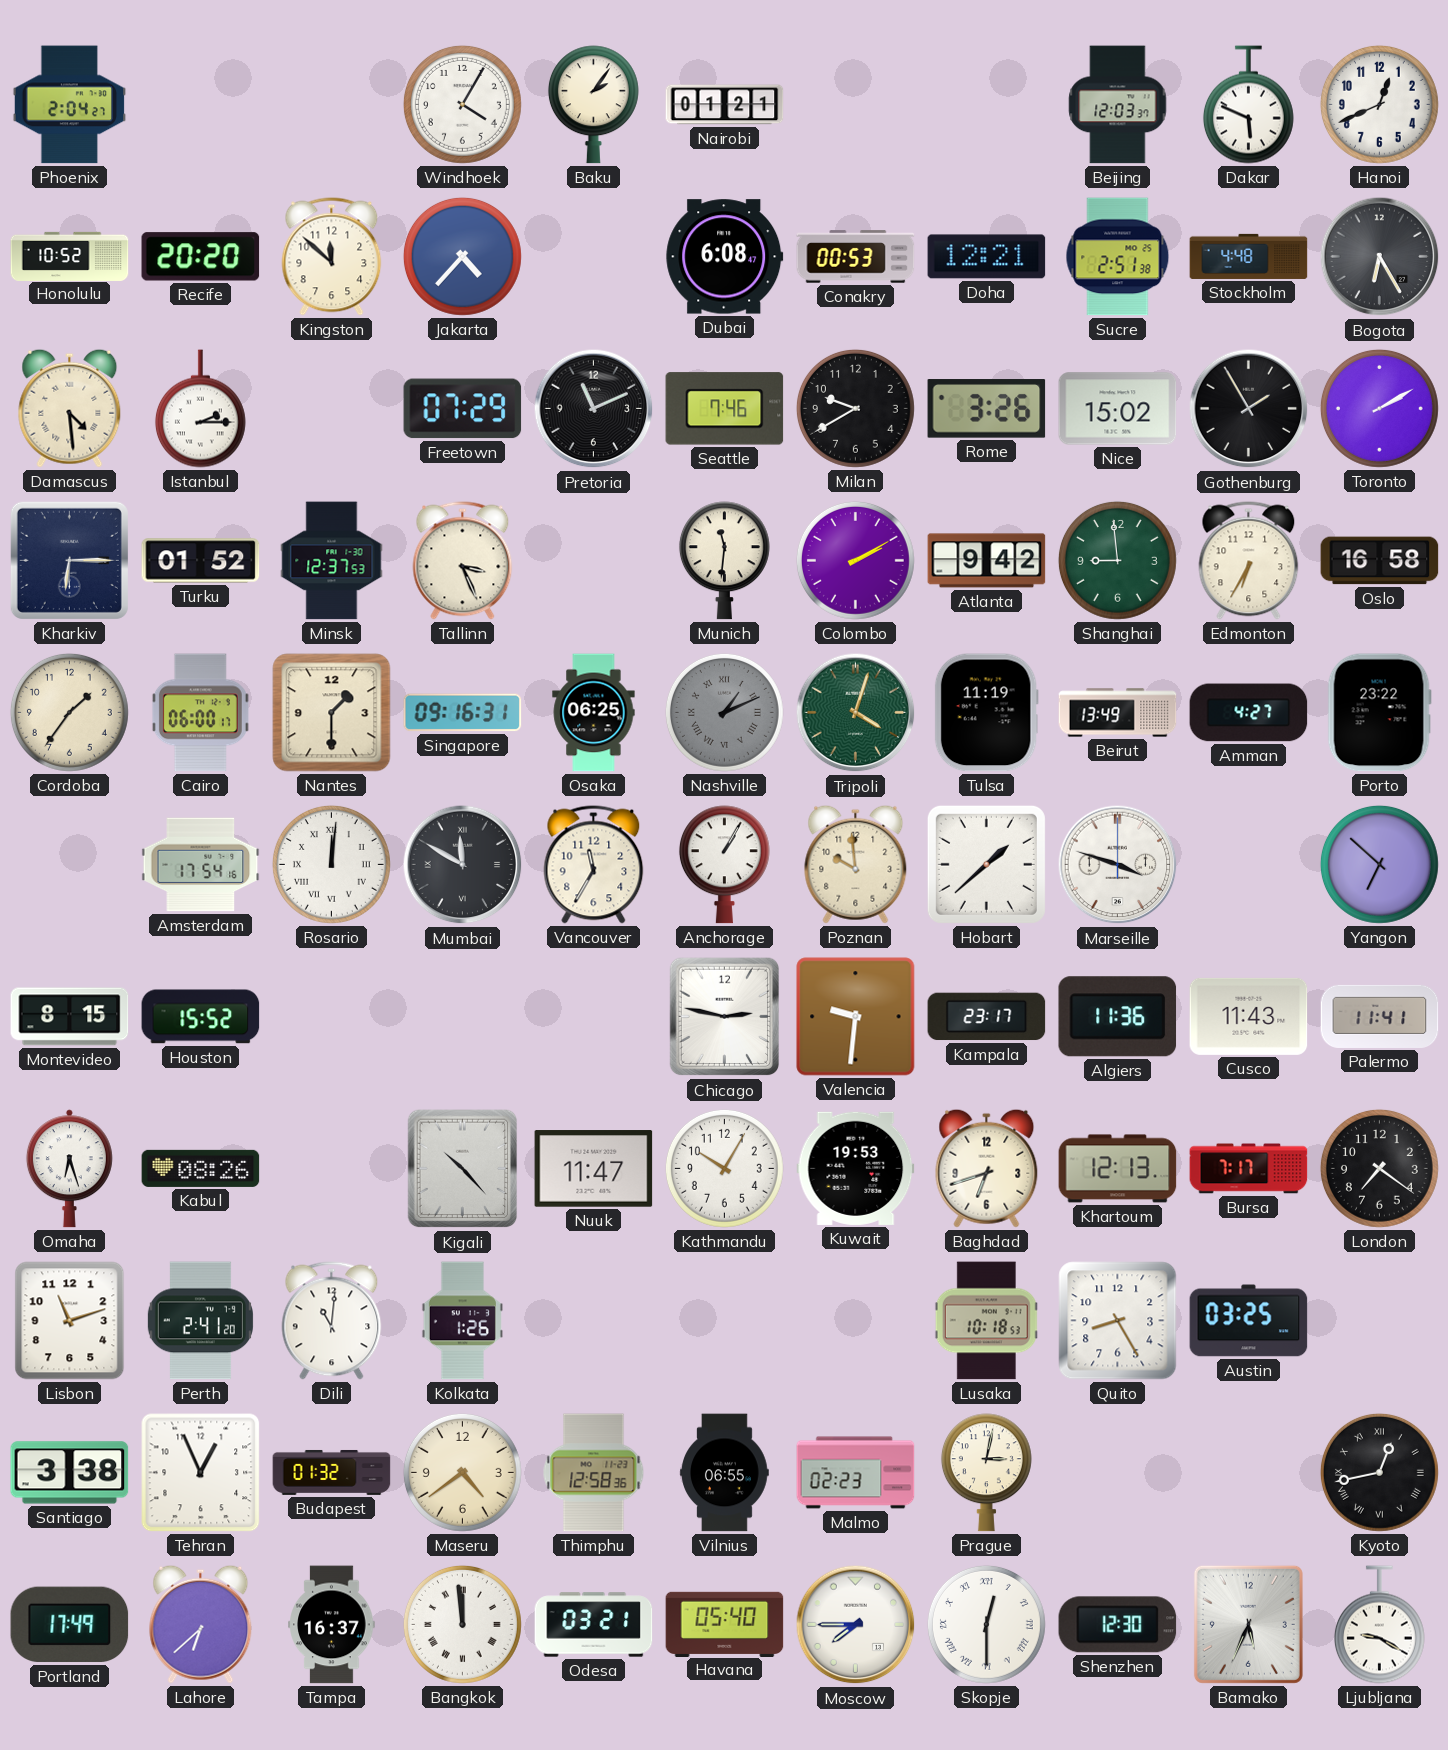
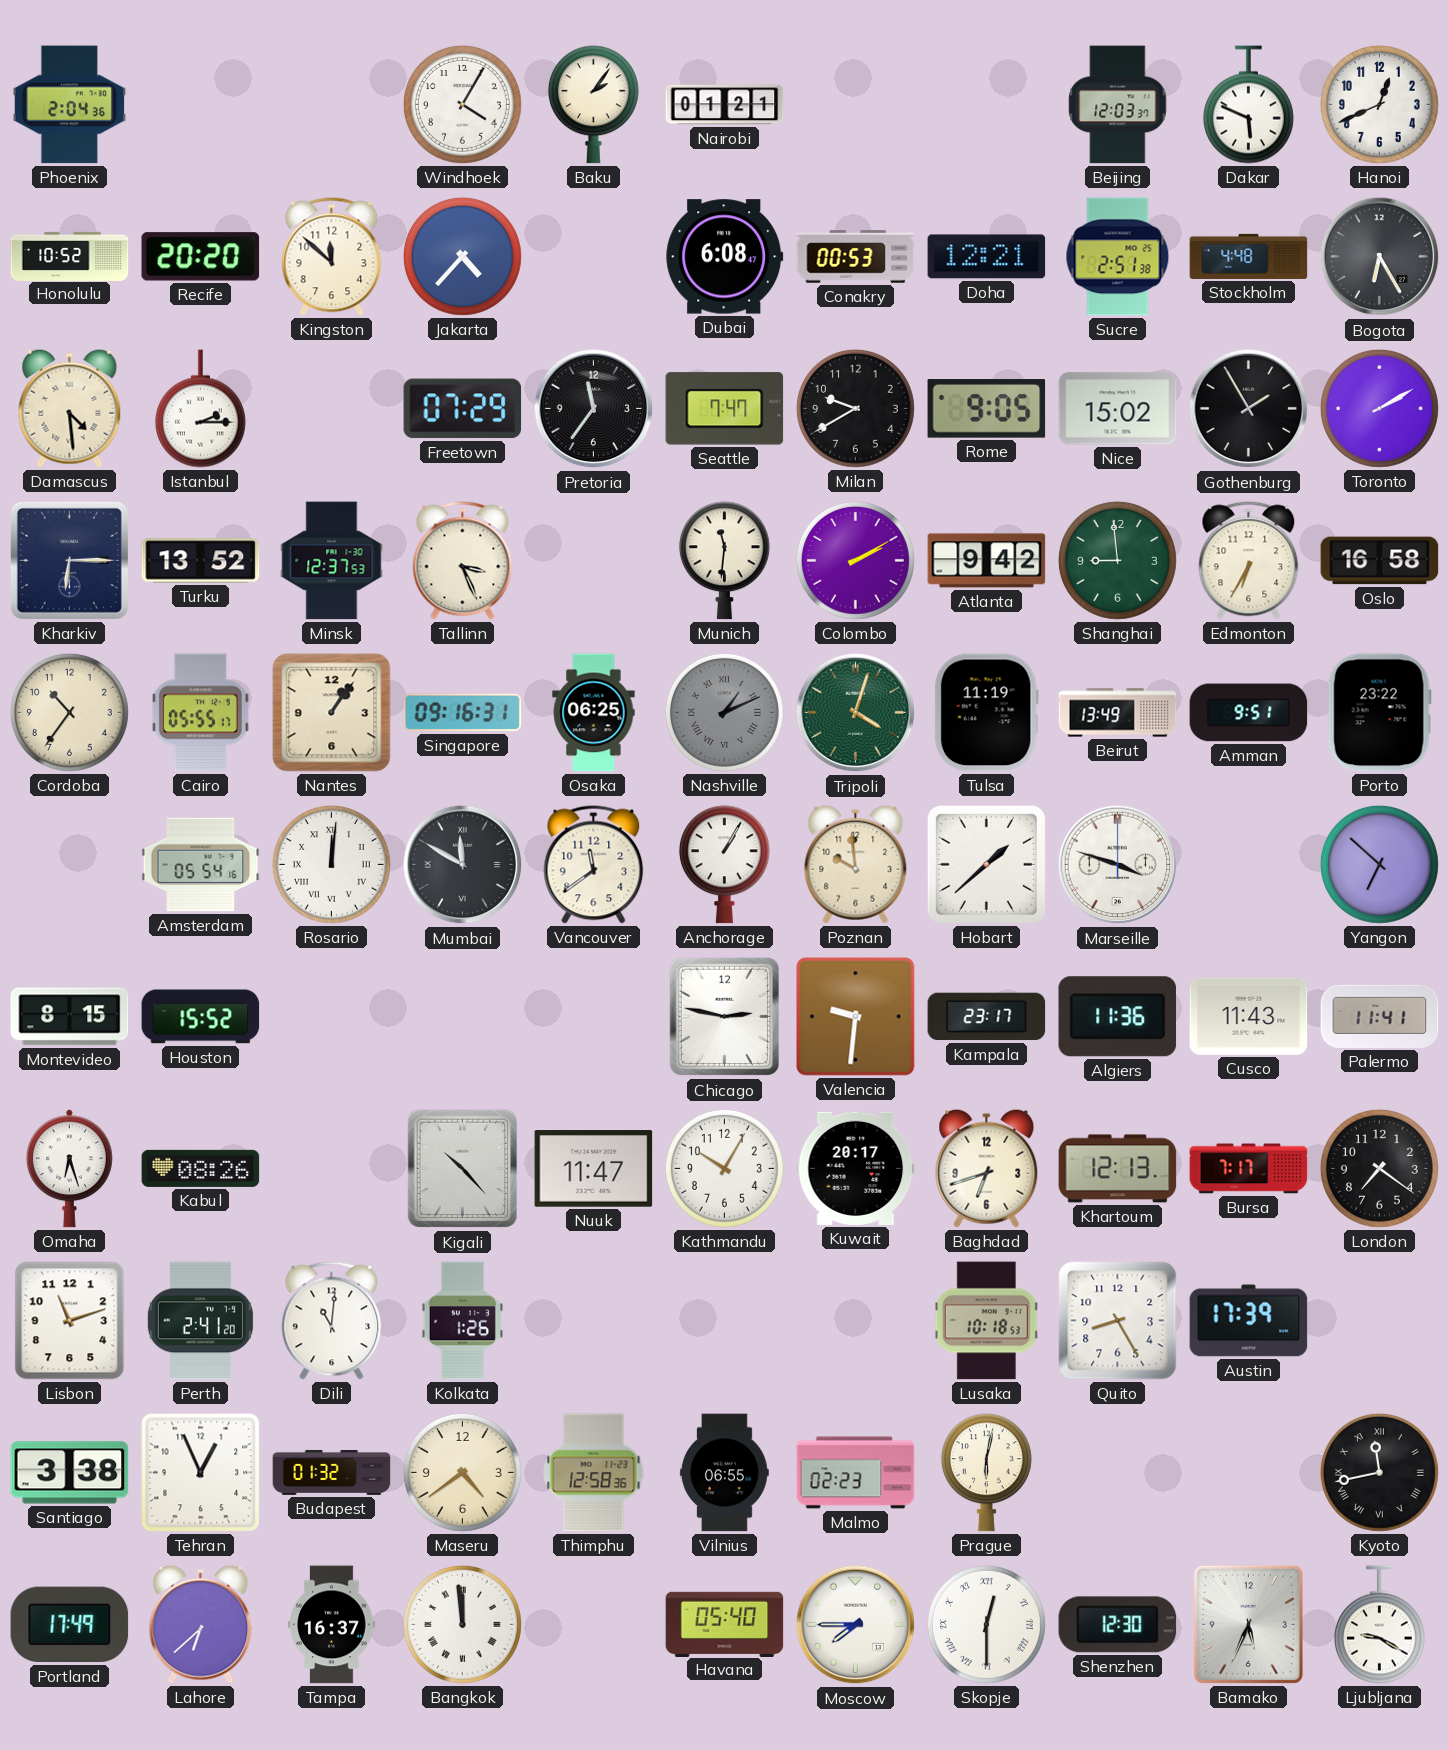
Phoenix: 2:04:27 -> 2:04:36
Pretoria: 11:11 -> 11:36
Seattle: 7:46 -> 7:47
Rome: 3:26 -> 9:05
Turku: 01:52 -> 13:52
Cordoba: 1:36 -> 10:36
Cairo: 06:00 -> 05:55
Nantes: 1:30 -> 1:06
Amman: 4:27 -> 9:51
Amsterdam: 17:54 -> 05:54
Vancouver: 11:35 -> 11:39
Kuwait: 19:53 -> 20:17
Austin: 03:25 -> 17:39
Prague: 3:02 -> 6:02
Kyoto: 12:43 -> 11:43
Odesa: 03:21 -> none
